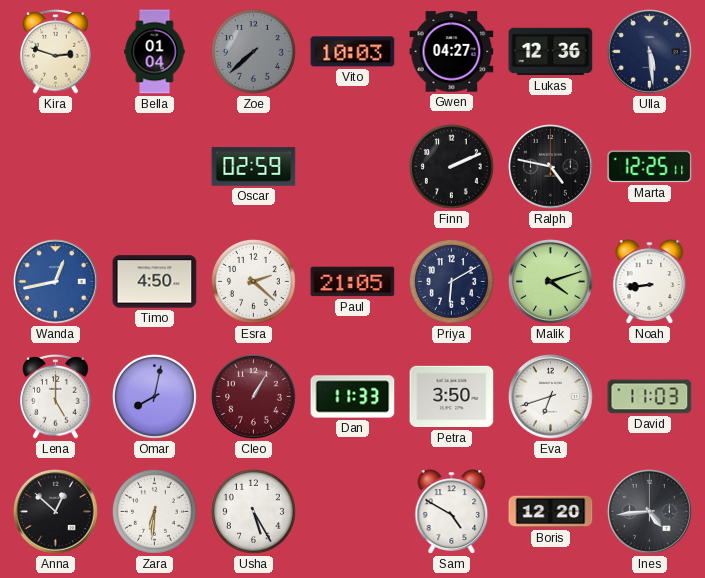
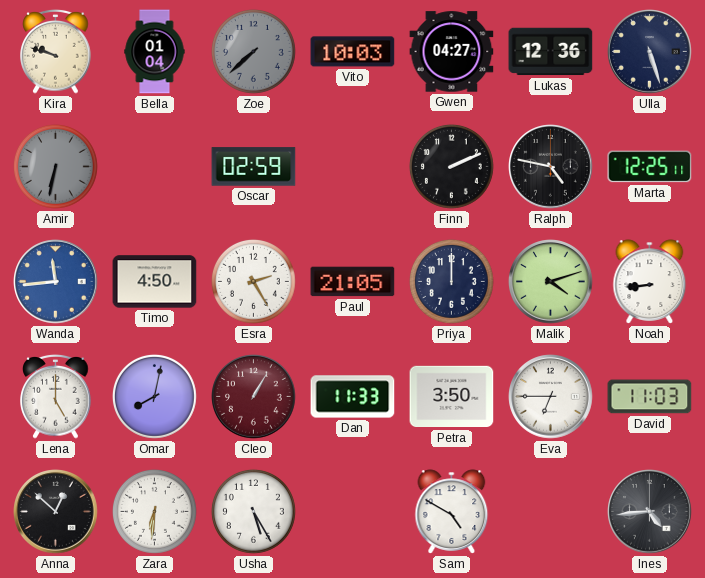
Kira: 2:48 -> 9:48
Ulla: 5:29 -> 5:27
Amir: none -> 6:32
Wanda: 12:43 -> 11:44
Esra: 2:22 -> 2:25
Priya: 6:10 -> 12:00
Eva: 6:42 -> 6:45
Boris: 12:20 -> none
